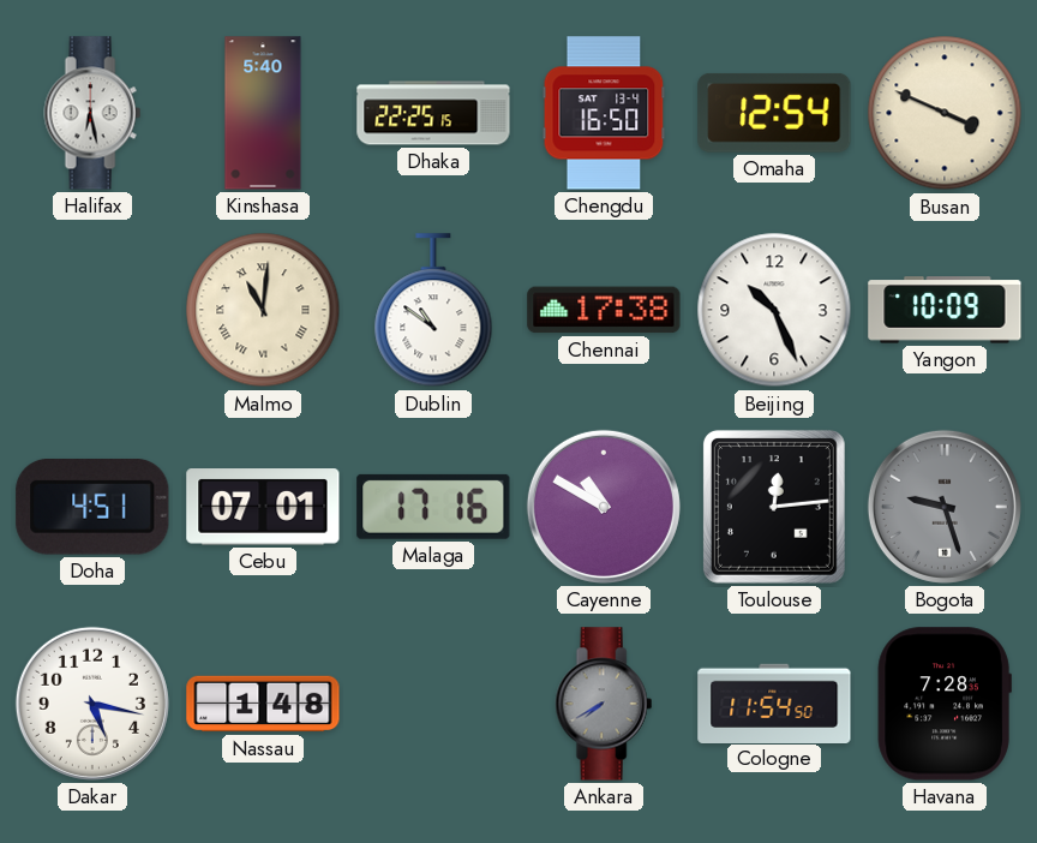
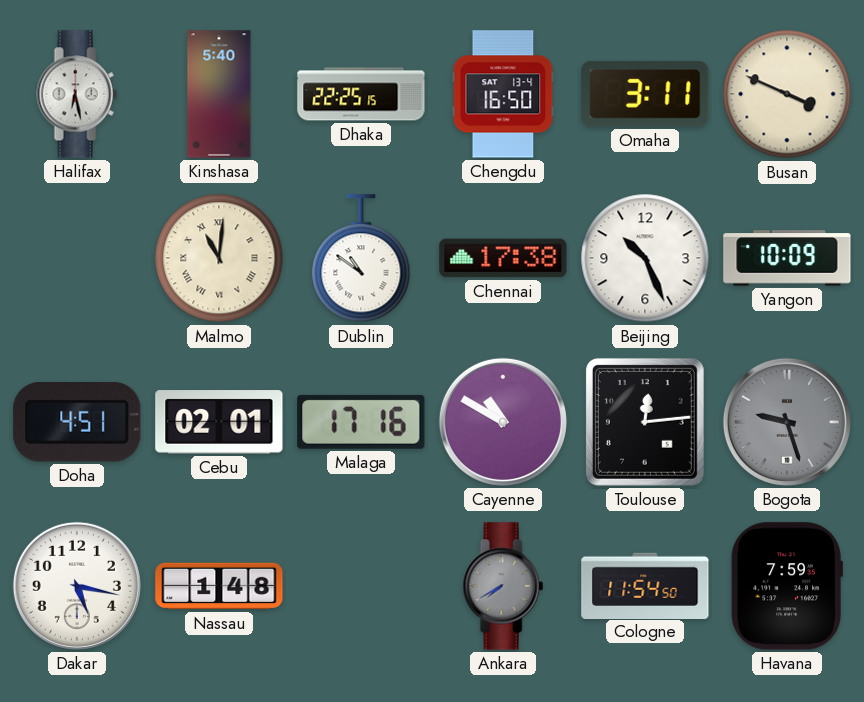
Omaha: 12:54 -> 3:11
Cebu: 07:01 -> 02:01
Havana: 7:28 -> 7:59
